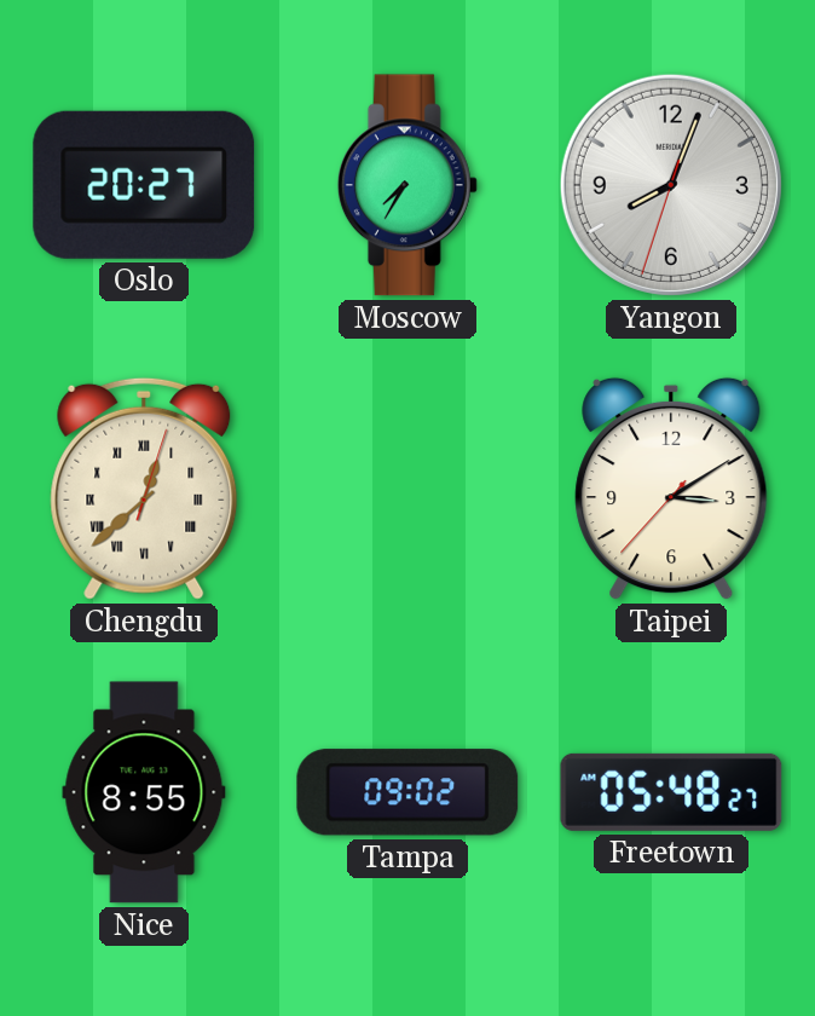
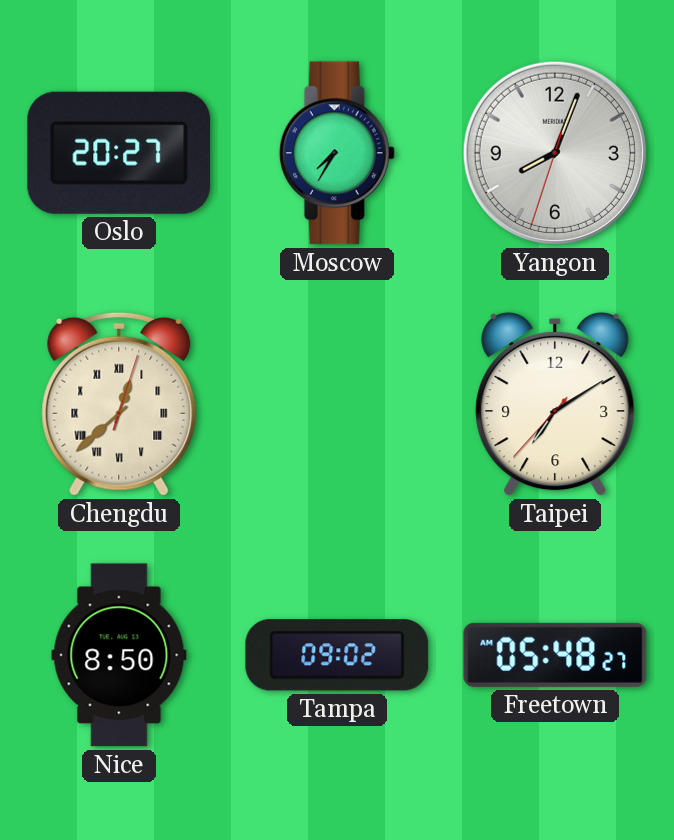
Taipei: 3:09 -> 7:09
Nice: 8:55 -> 8:50
